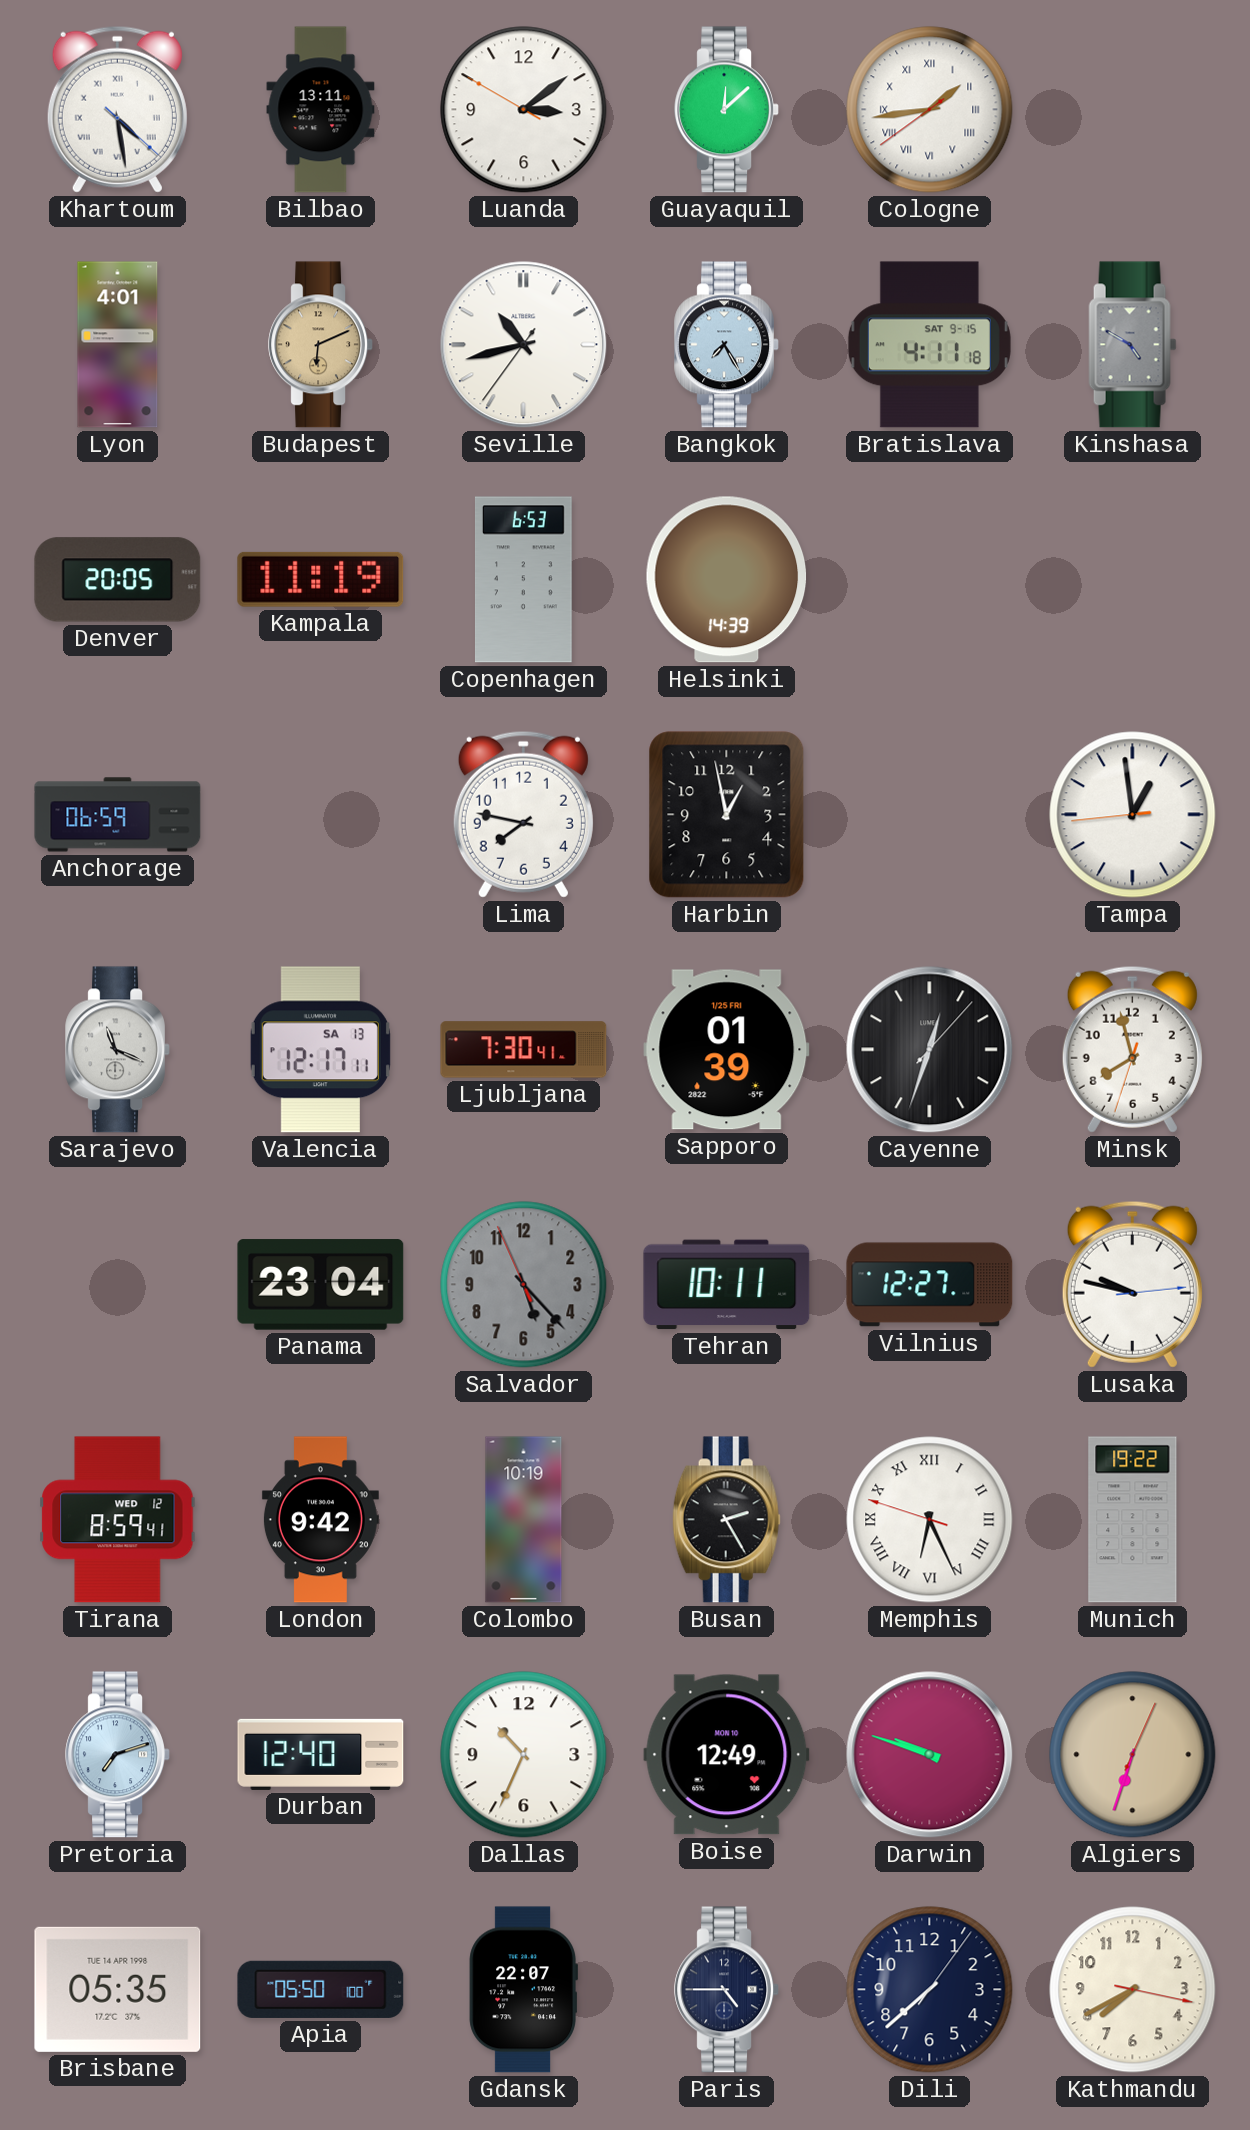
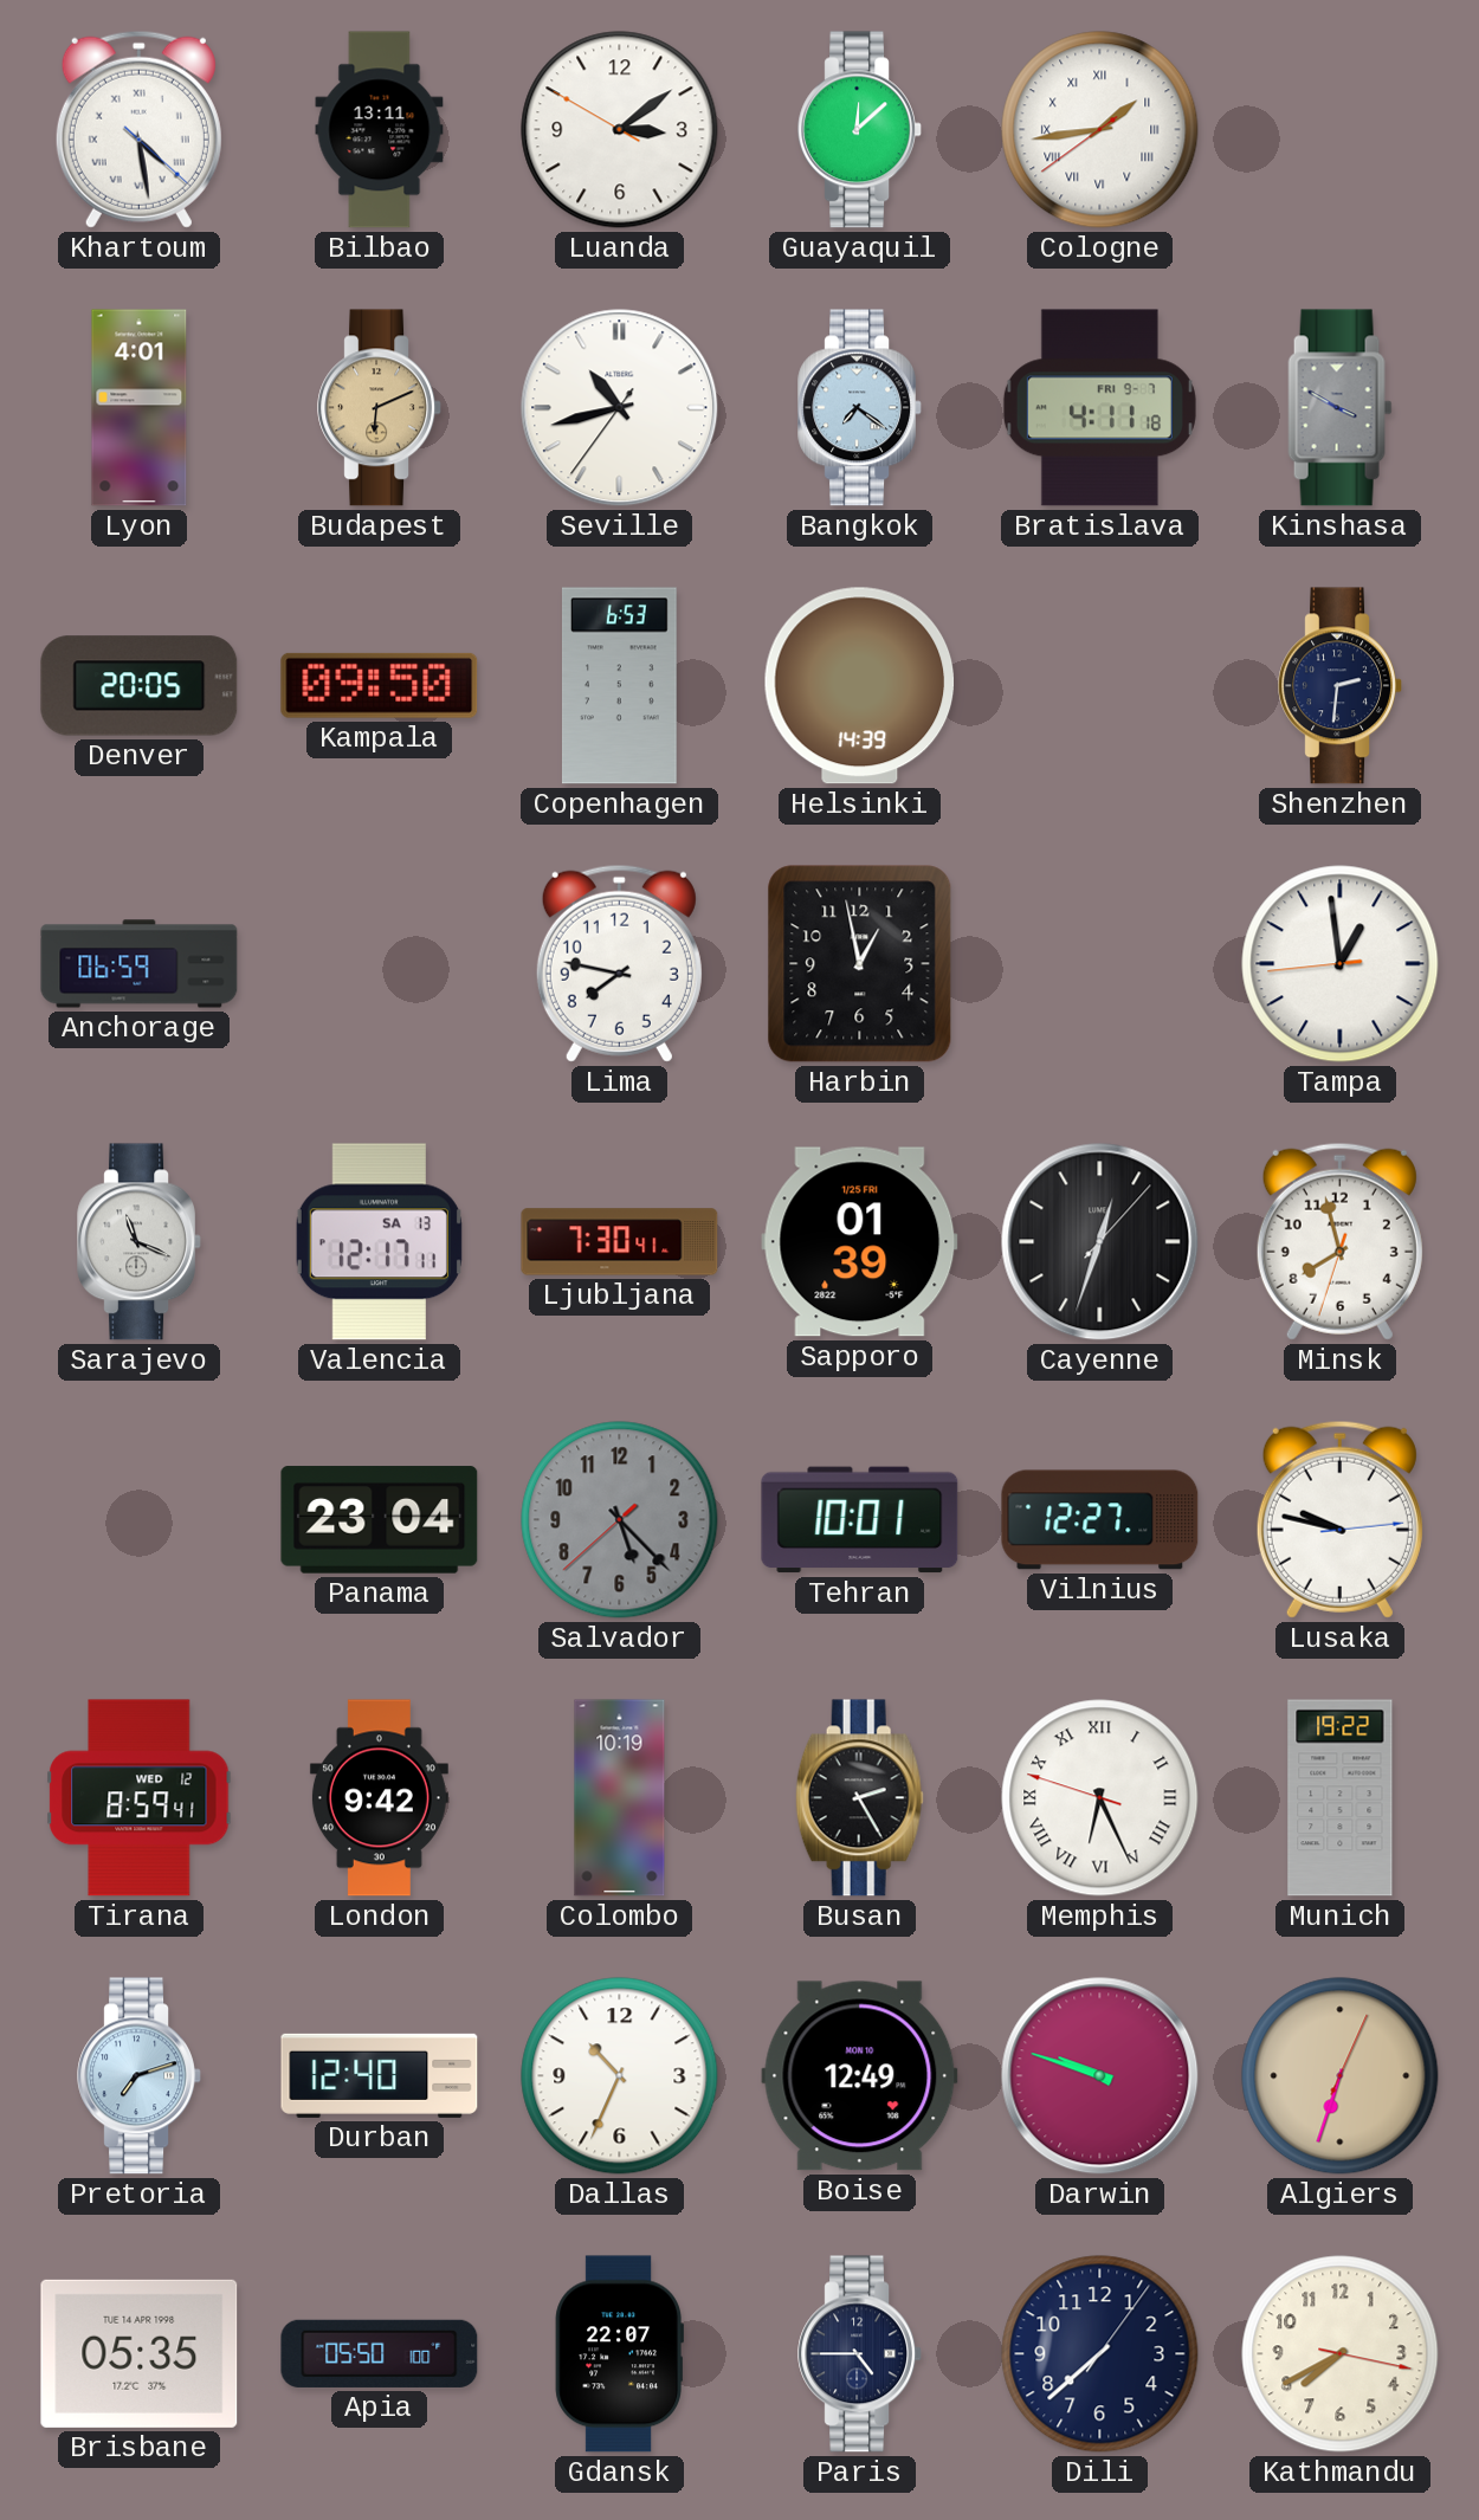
Bangkok: 7:25 -> 7:21
Bratislava date: SAT 9-15 -> FRI 9-7
Kinshasa: 4:50 -> 3:50
Kampala: 11:19 -> 09:50
Shenzhen: none -> 2:31
Salvador: 5:22:56 -> 5:22:38
Tehran: 10:11 -> 10:01
